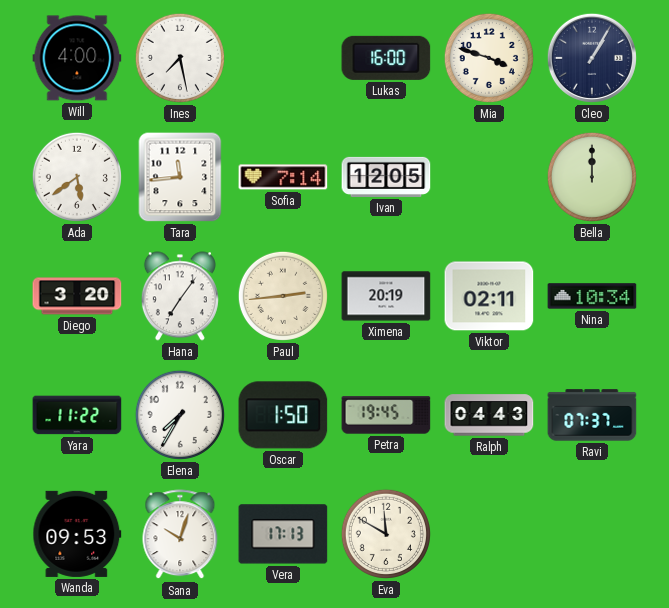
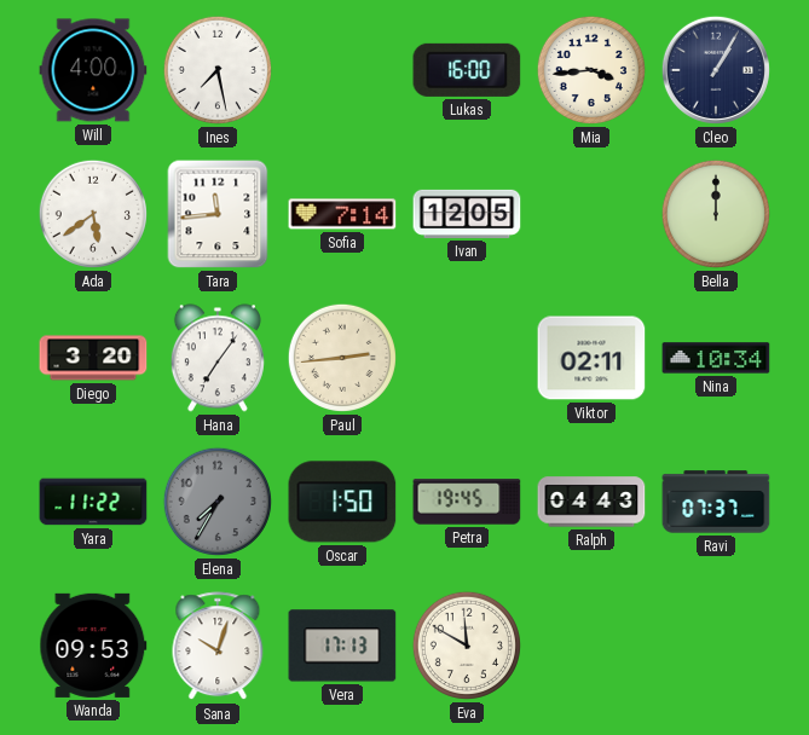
Mia: 3:48 -> 3:44
Ximena: 20:19 -> none
Elena dial: white -> grey
